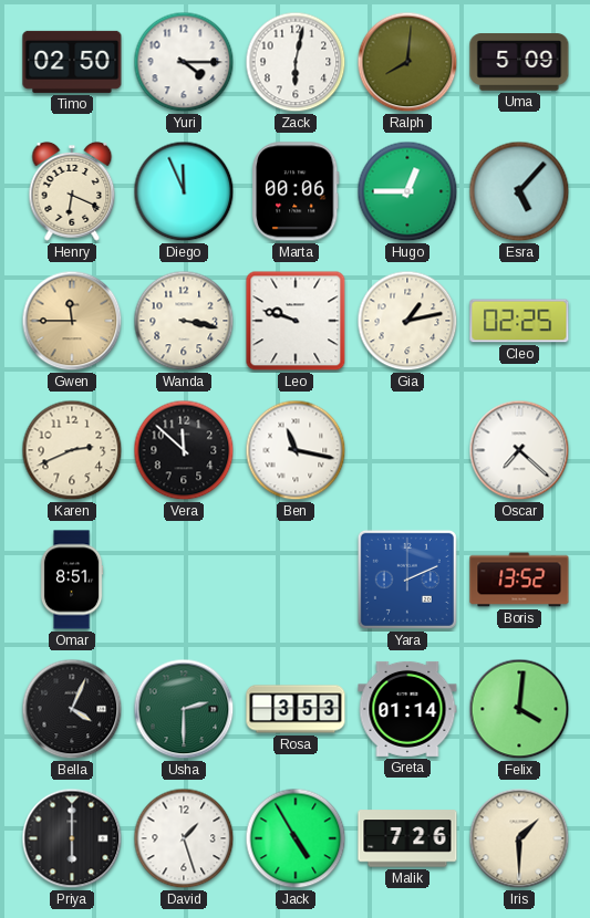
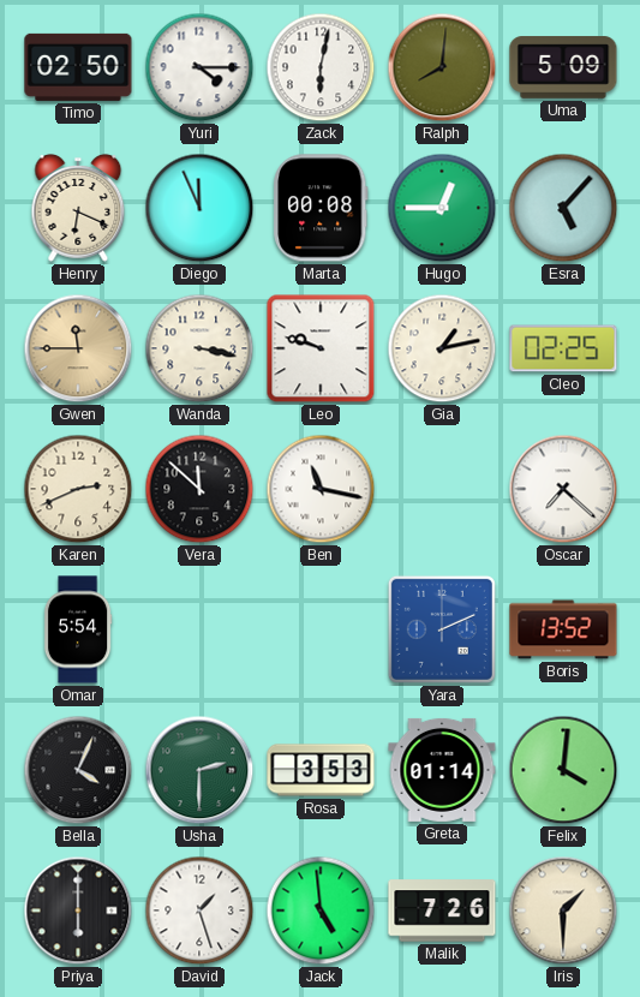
Marta: 00:06 -> 00:08
Omar: 8:51 -> 5:54
Jack: 4:55 -> 4:59
